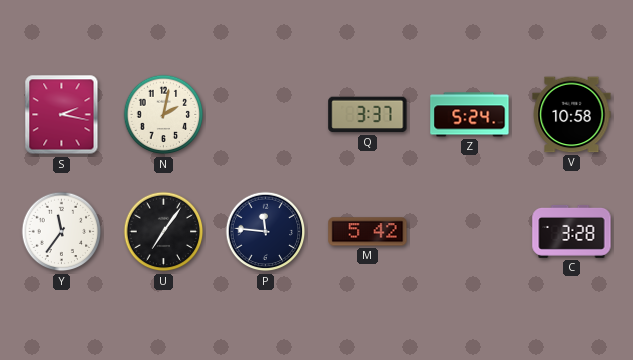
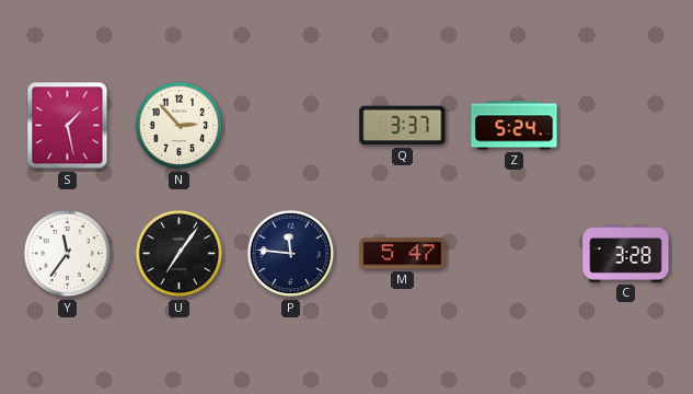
S: 2:17 -> 1:28
N: 2:02 -> 2:53
V: 10:58 -> none
M: 5:42 -> 5:47
